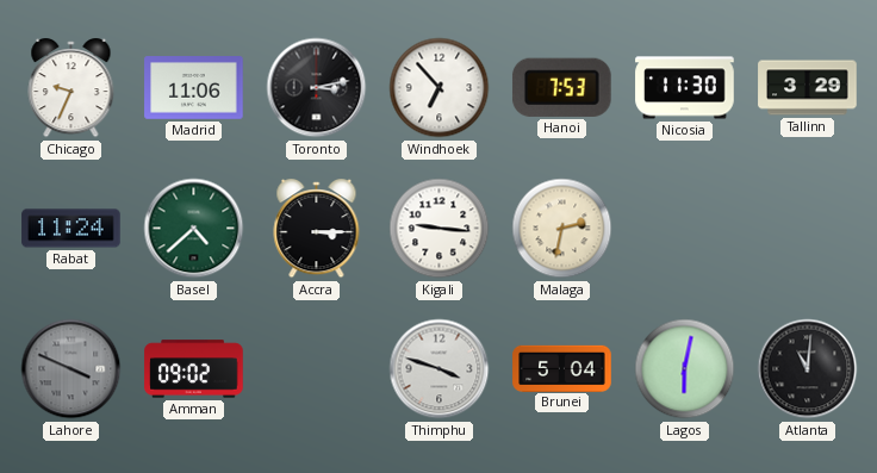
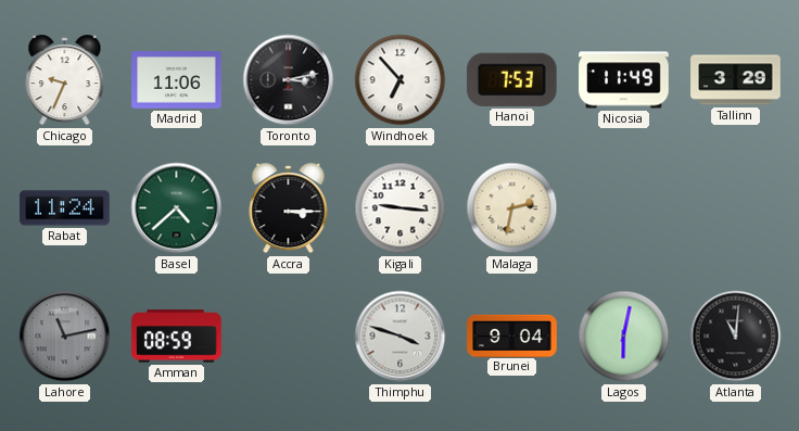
Nicosia: 11:30 -> 11:49
Lahore: 3:49 -> 11:13
Amman: 09:02 -> 08:59
Brunei: 5:04 -> 9:04
